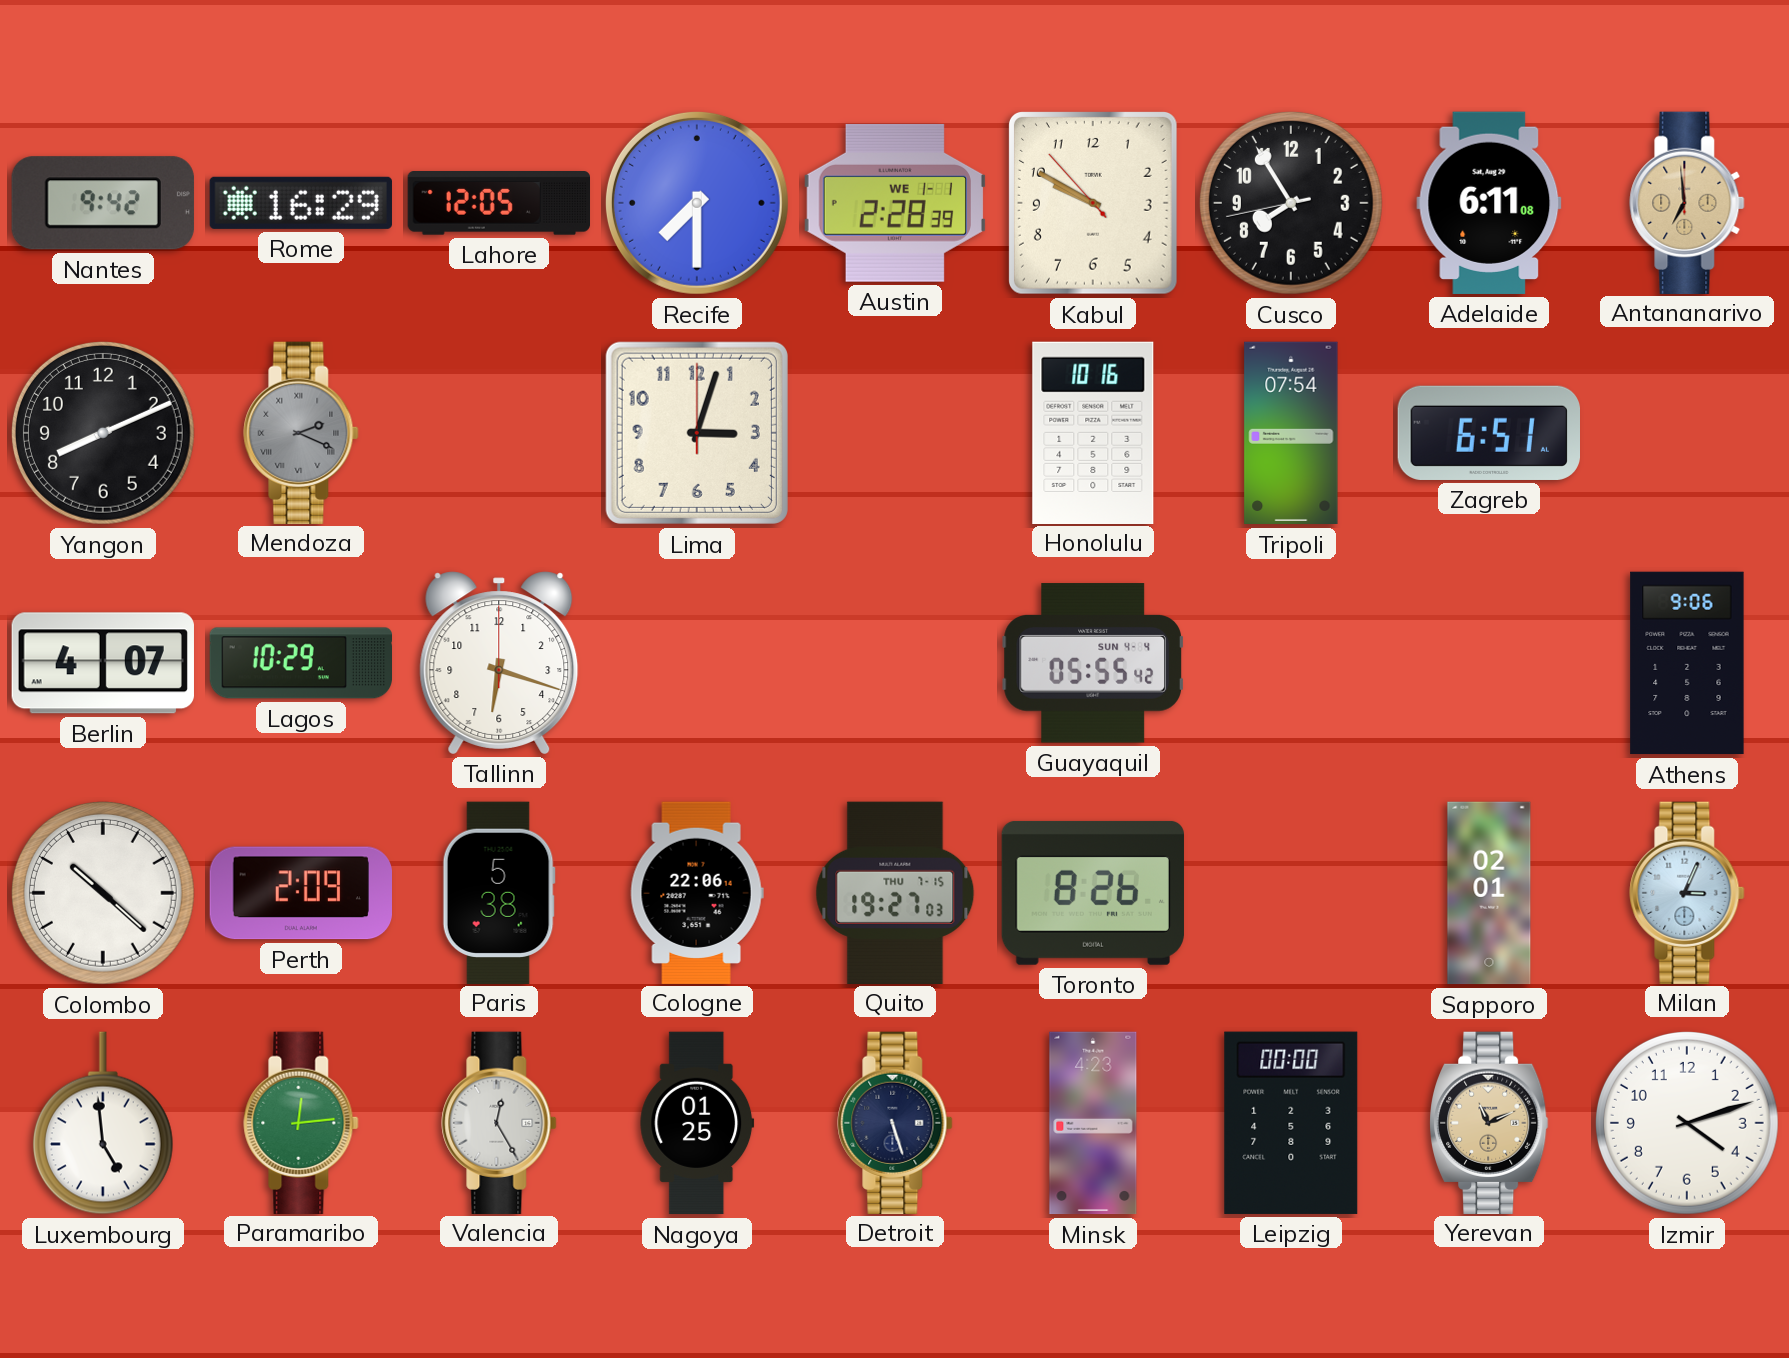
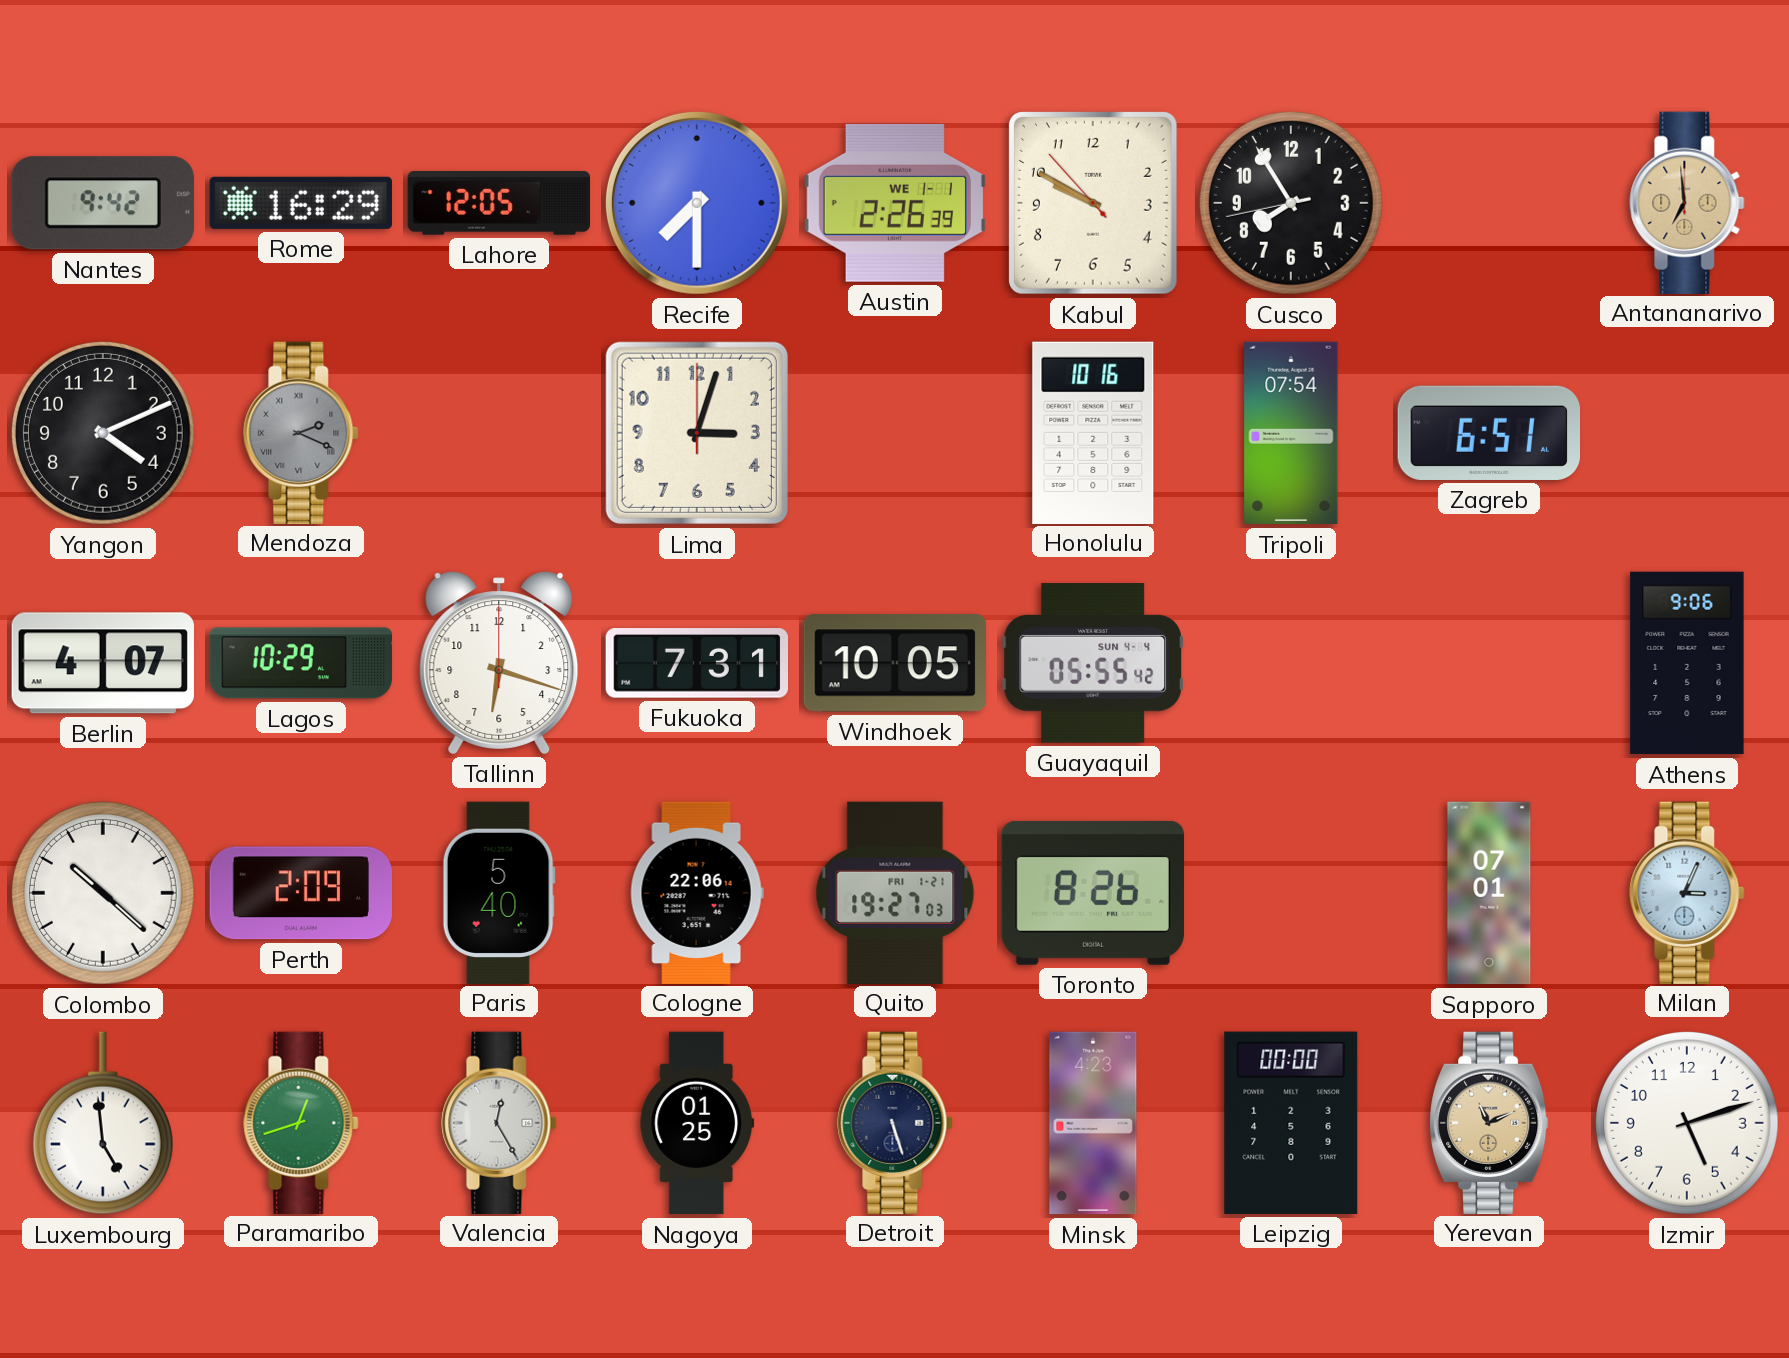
Austin: 2:28 -> 2:26
Adelaide: 6:11 -> none
Yangon: 8:11 -> 4:11
Fukuoka: none -> 7:31
Windhoek: none -> 10:05
Paris: 5:38 -> 5:40
Quito date: THU 7-15 -> FRI 1-21
Sapporo: 02:01 -> 07:01
Paramaribo: 12:14 -> 12:42
Izmir: 4:12 -> 5:12
